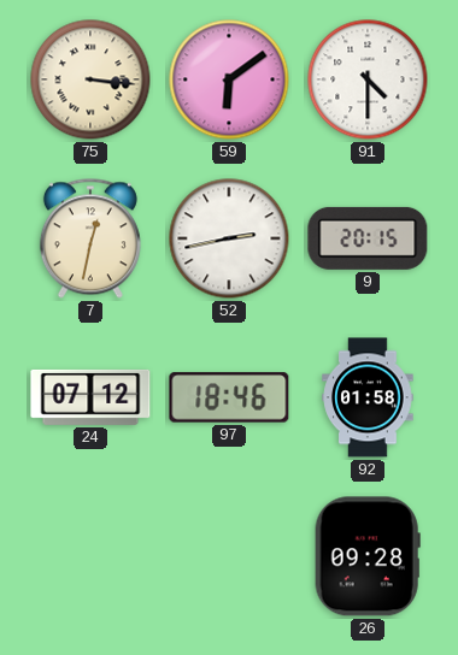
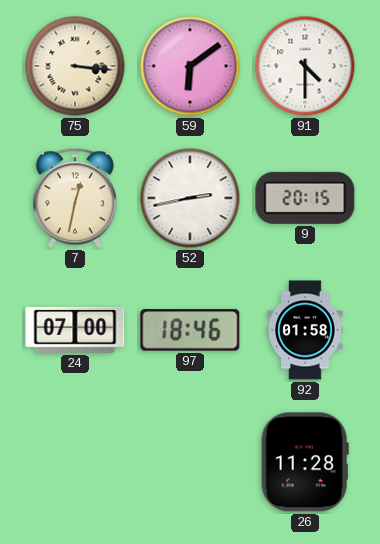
24: 07:12 -> 07:00
26: 09:28 -> 11:28
